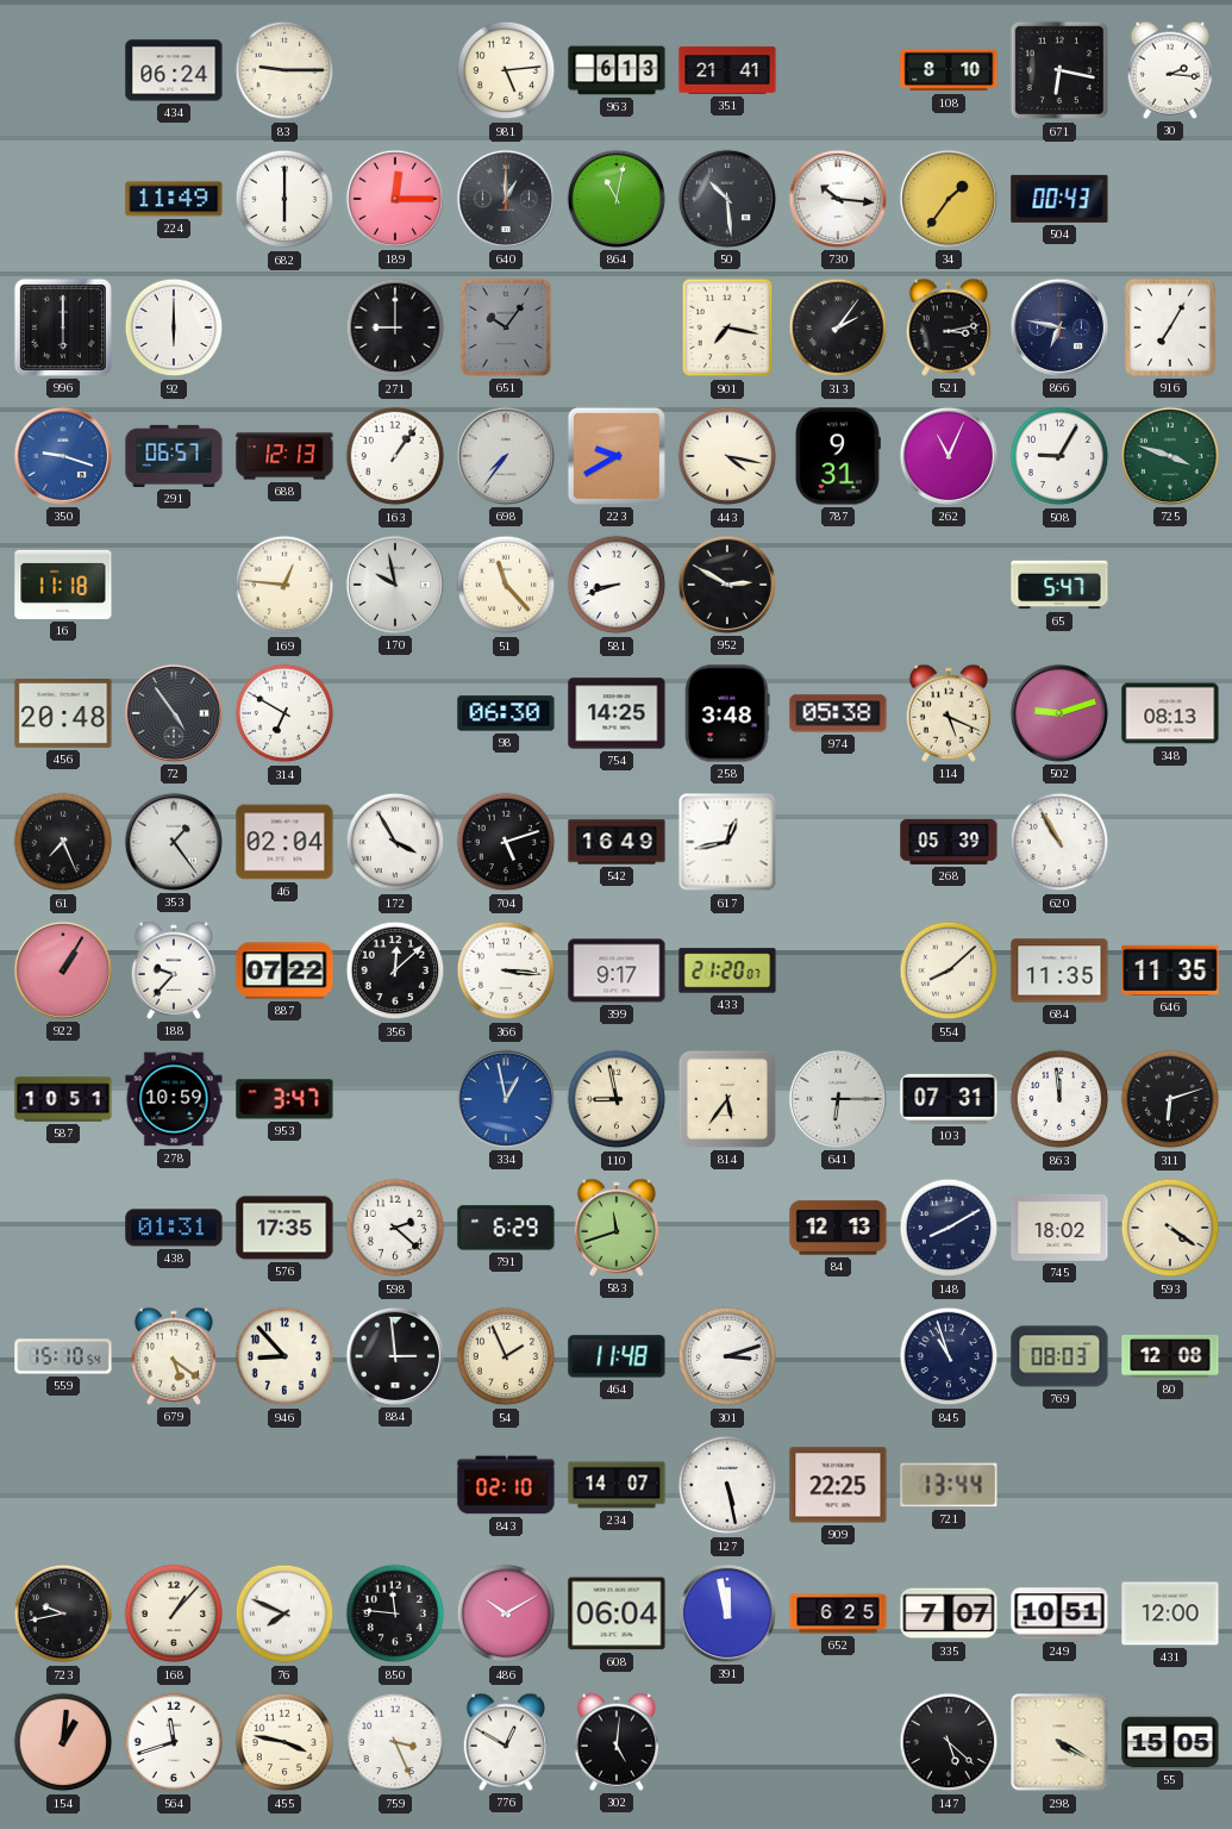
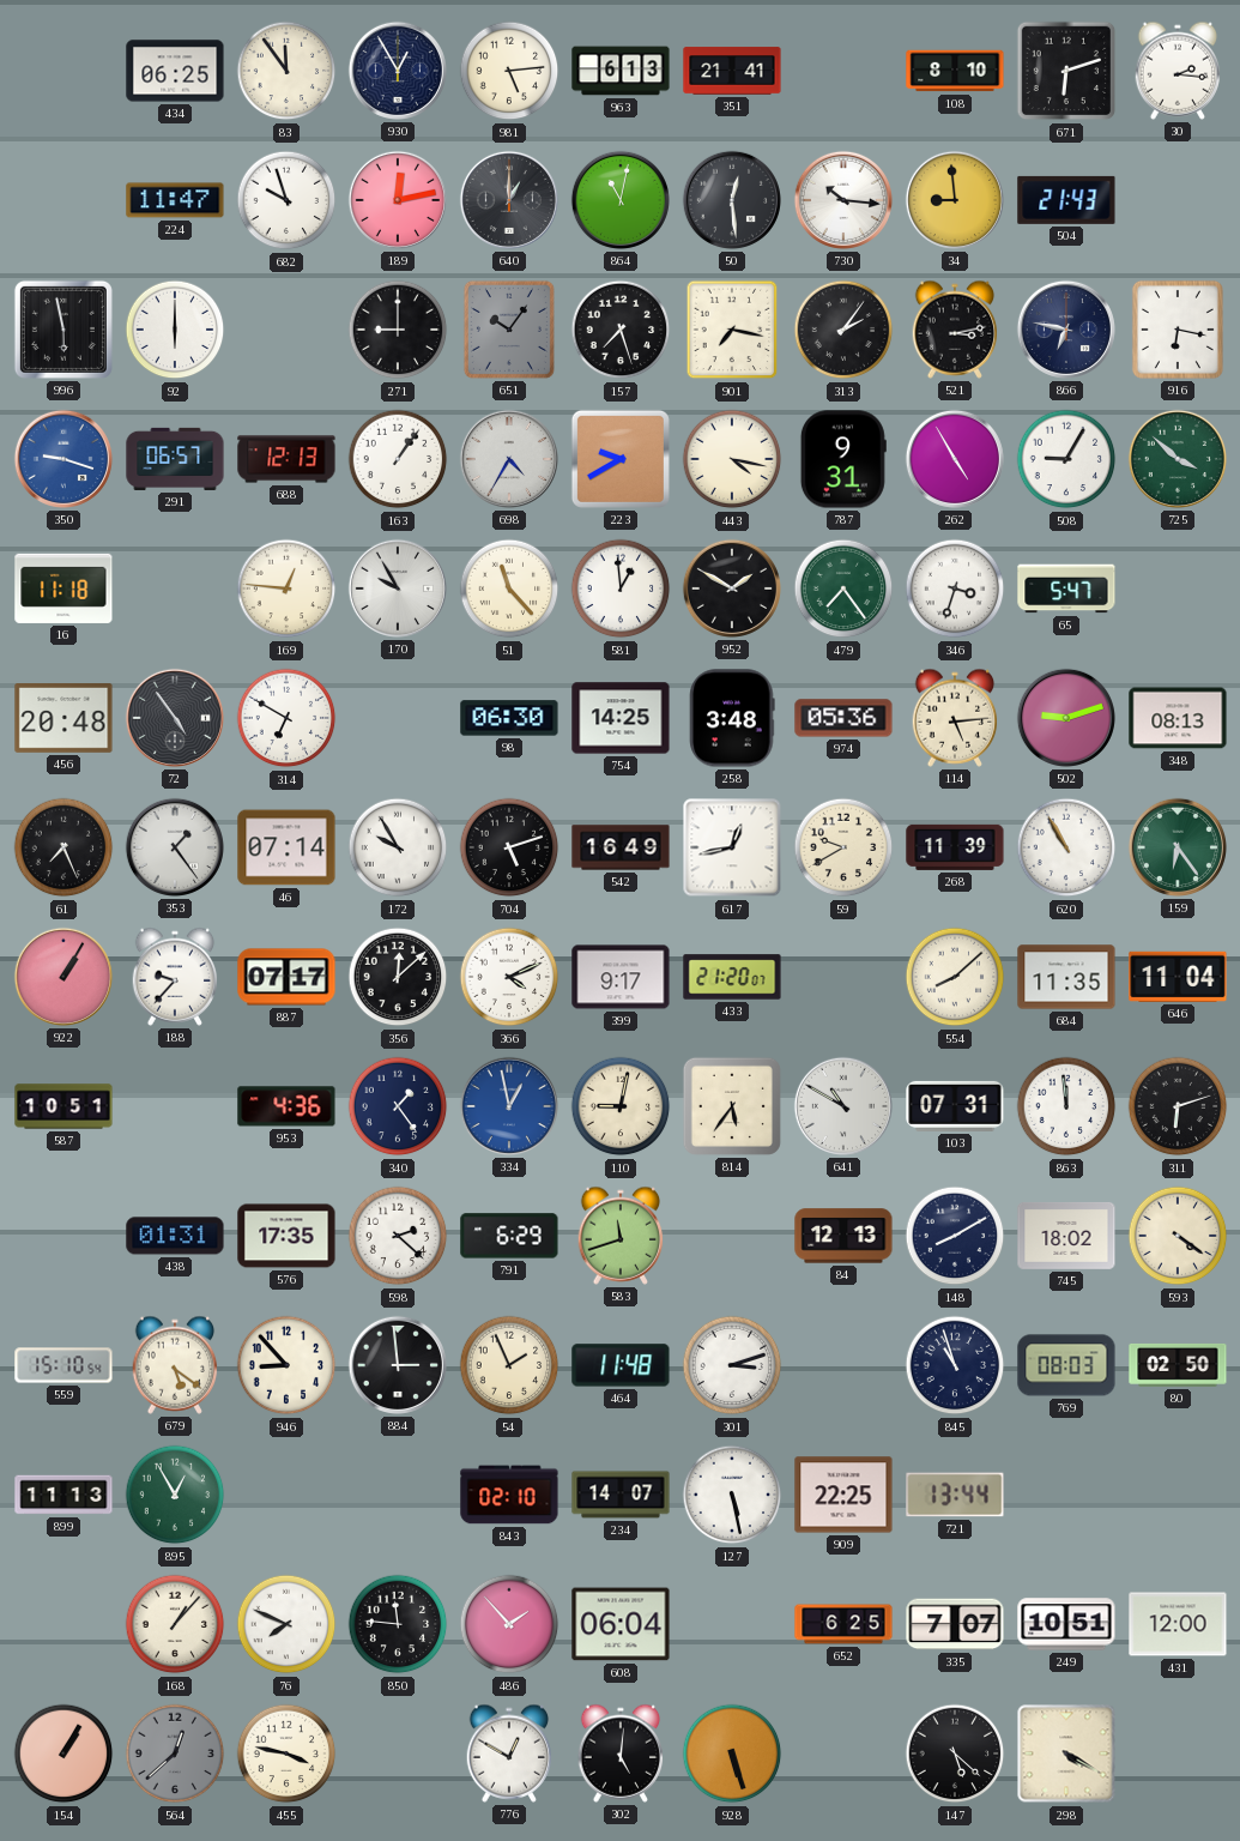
434: 06:24 -> 06:25
83: 9:15 -> 11:54
930: none -> 12:55
671: 6:17 -> 6:12
224: 11:49 -> 11:47
682: 6:00 -> 9:57
189: 12:15 -> 12:13
50: 10:29 -> 12:29
34: 1:36 -> 8:59
504: 00:43 -> 21:43
996: 6:00 -> 5:58
157: none -> 7:27
916: 7:05 -> 6:17
698: 7:36 -> 4:35
262: 11:04 -> 4:55
725: 3:48 -> 3:52
170: 9:58 -> 9:55
581: 8:42 -> 12:59
952: 2:50 -> 1:50
479: none -> 7:24
346: none -> 3:33
974: 05:38 -> 05:36
114: 5:19 -> 5:14
46: 02:04 -> 07:14
172: 3:55 -> 9:55
59: none -> 9:40
268: 05:39 -> 11:39
159: none -> 6:24
887: 07:22 -> 07:17
366: 3:16 -> 4:11
646: 11:35 -> 11:04
278: 10:59 -> none
953: 3:47 -> 4:36
340: none -> 1:24
110: 8:58 -> 9:02
641: 6:15 -> 10:50
80: 12:08 -> 02:50
899: none -> 11:13
895: none -> 12:55
723: 9:43 -> none
486: 10:10 -> 1:53
391: 11:58 -> none
154: 1:01 -> 1:05
564: 11:42 -> 12:38
564 dial: white -> grey
759: 3:26 -> none
928: none -> 5:27
55: 15:05 -> none
